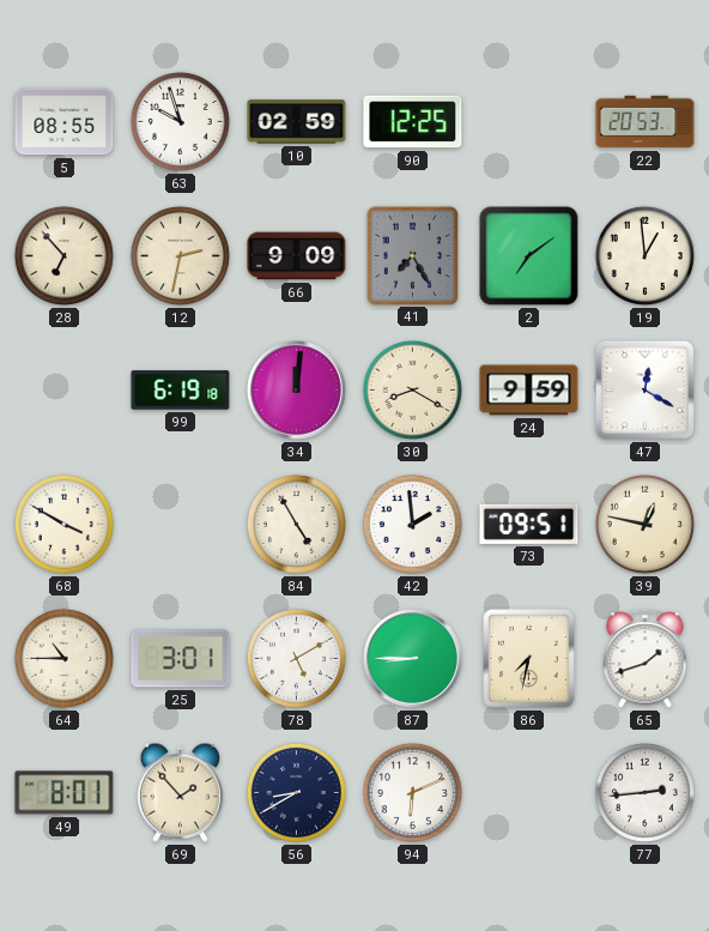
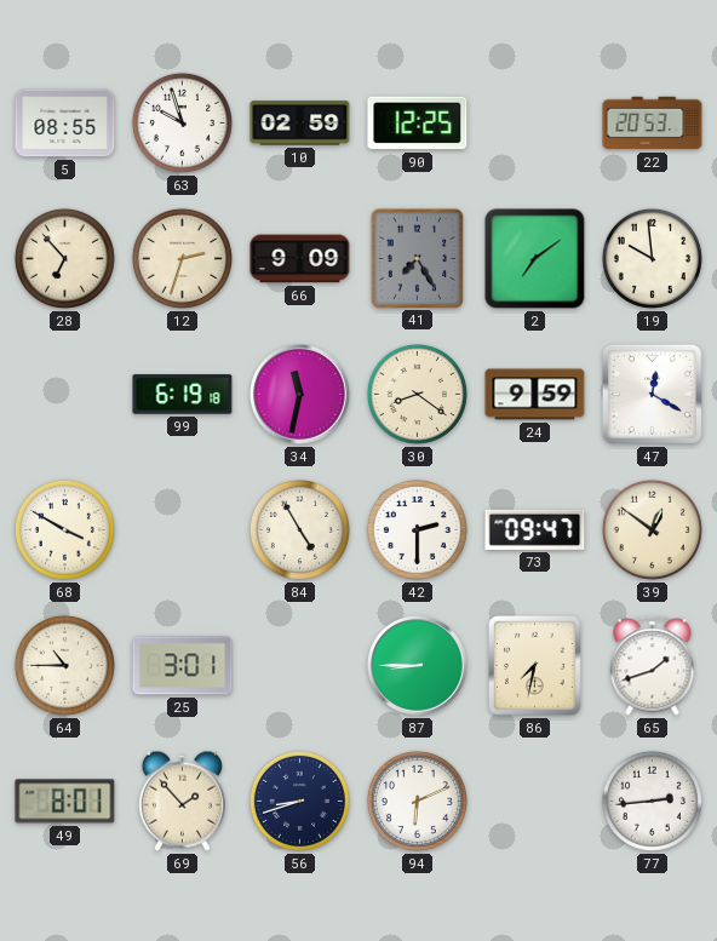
12: 2:32 -> 2:33
19: 12:59 -> 9:59
34: 12:01 -> 11:32
30: 8:20 -> 8:21
42: 1:59 -> 2:30
73: 09:51 -> 09:47
39: 12:47 -> 12:51
78: 5:10 -> none
56: 8:40 -> 8:42
